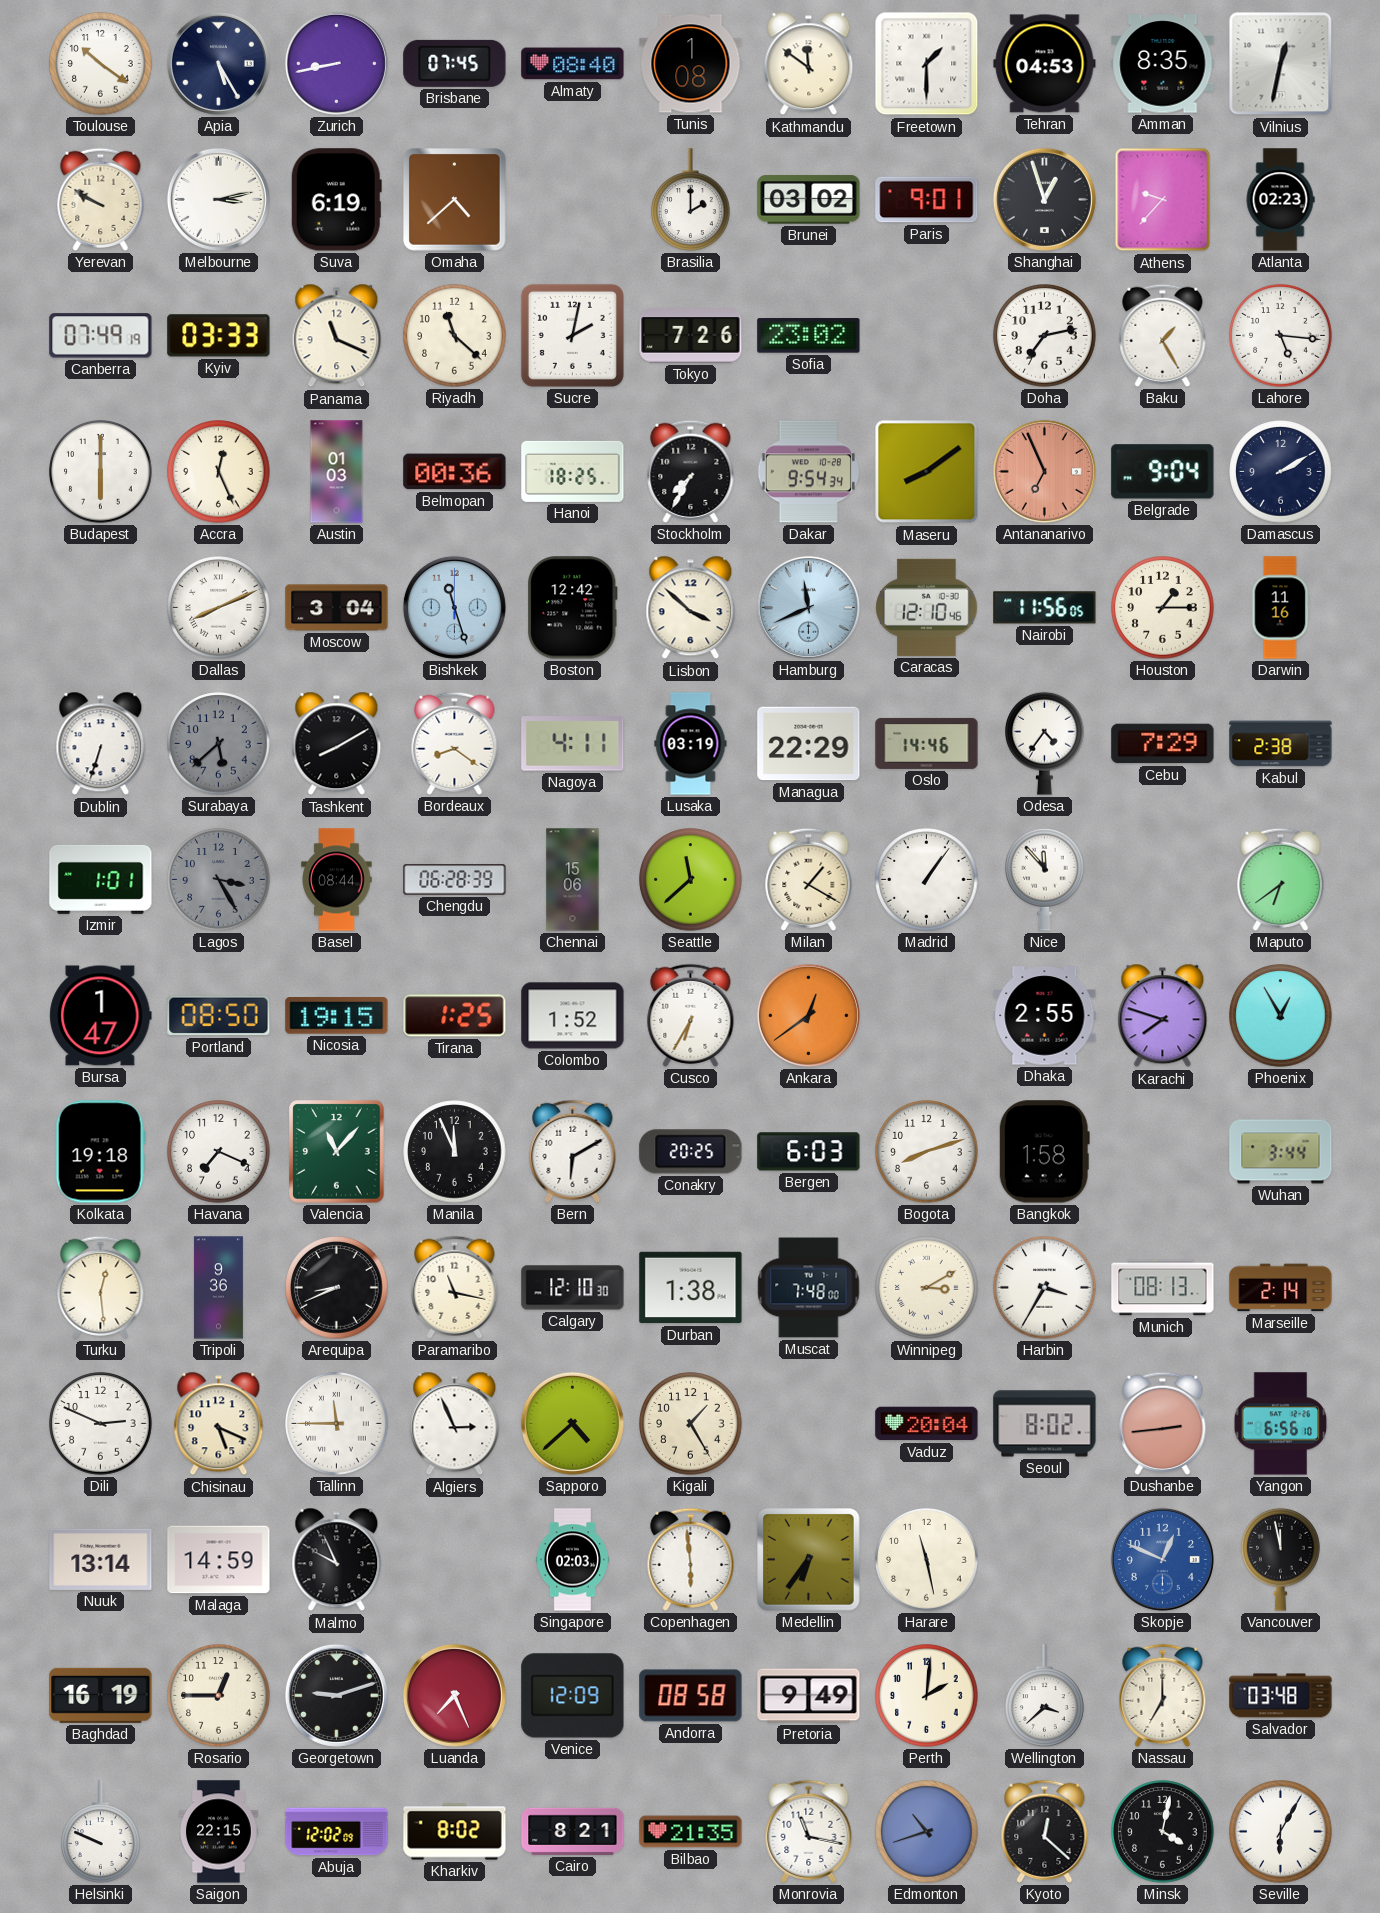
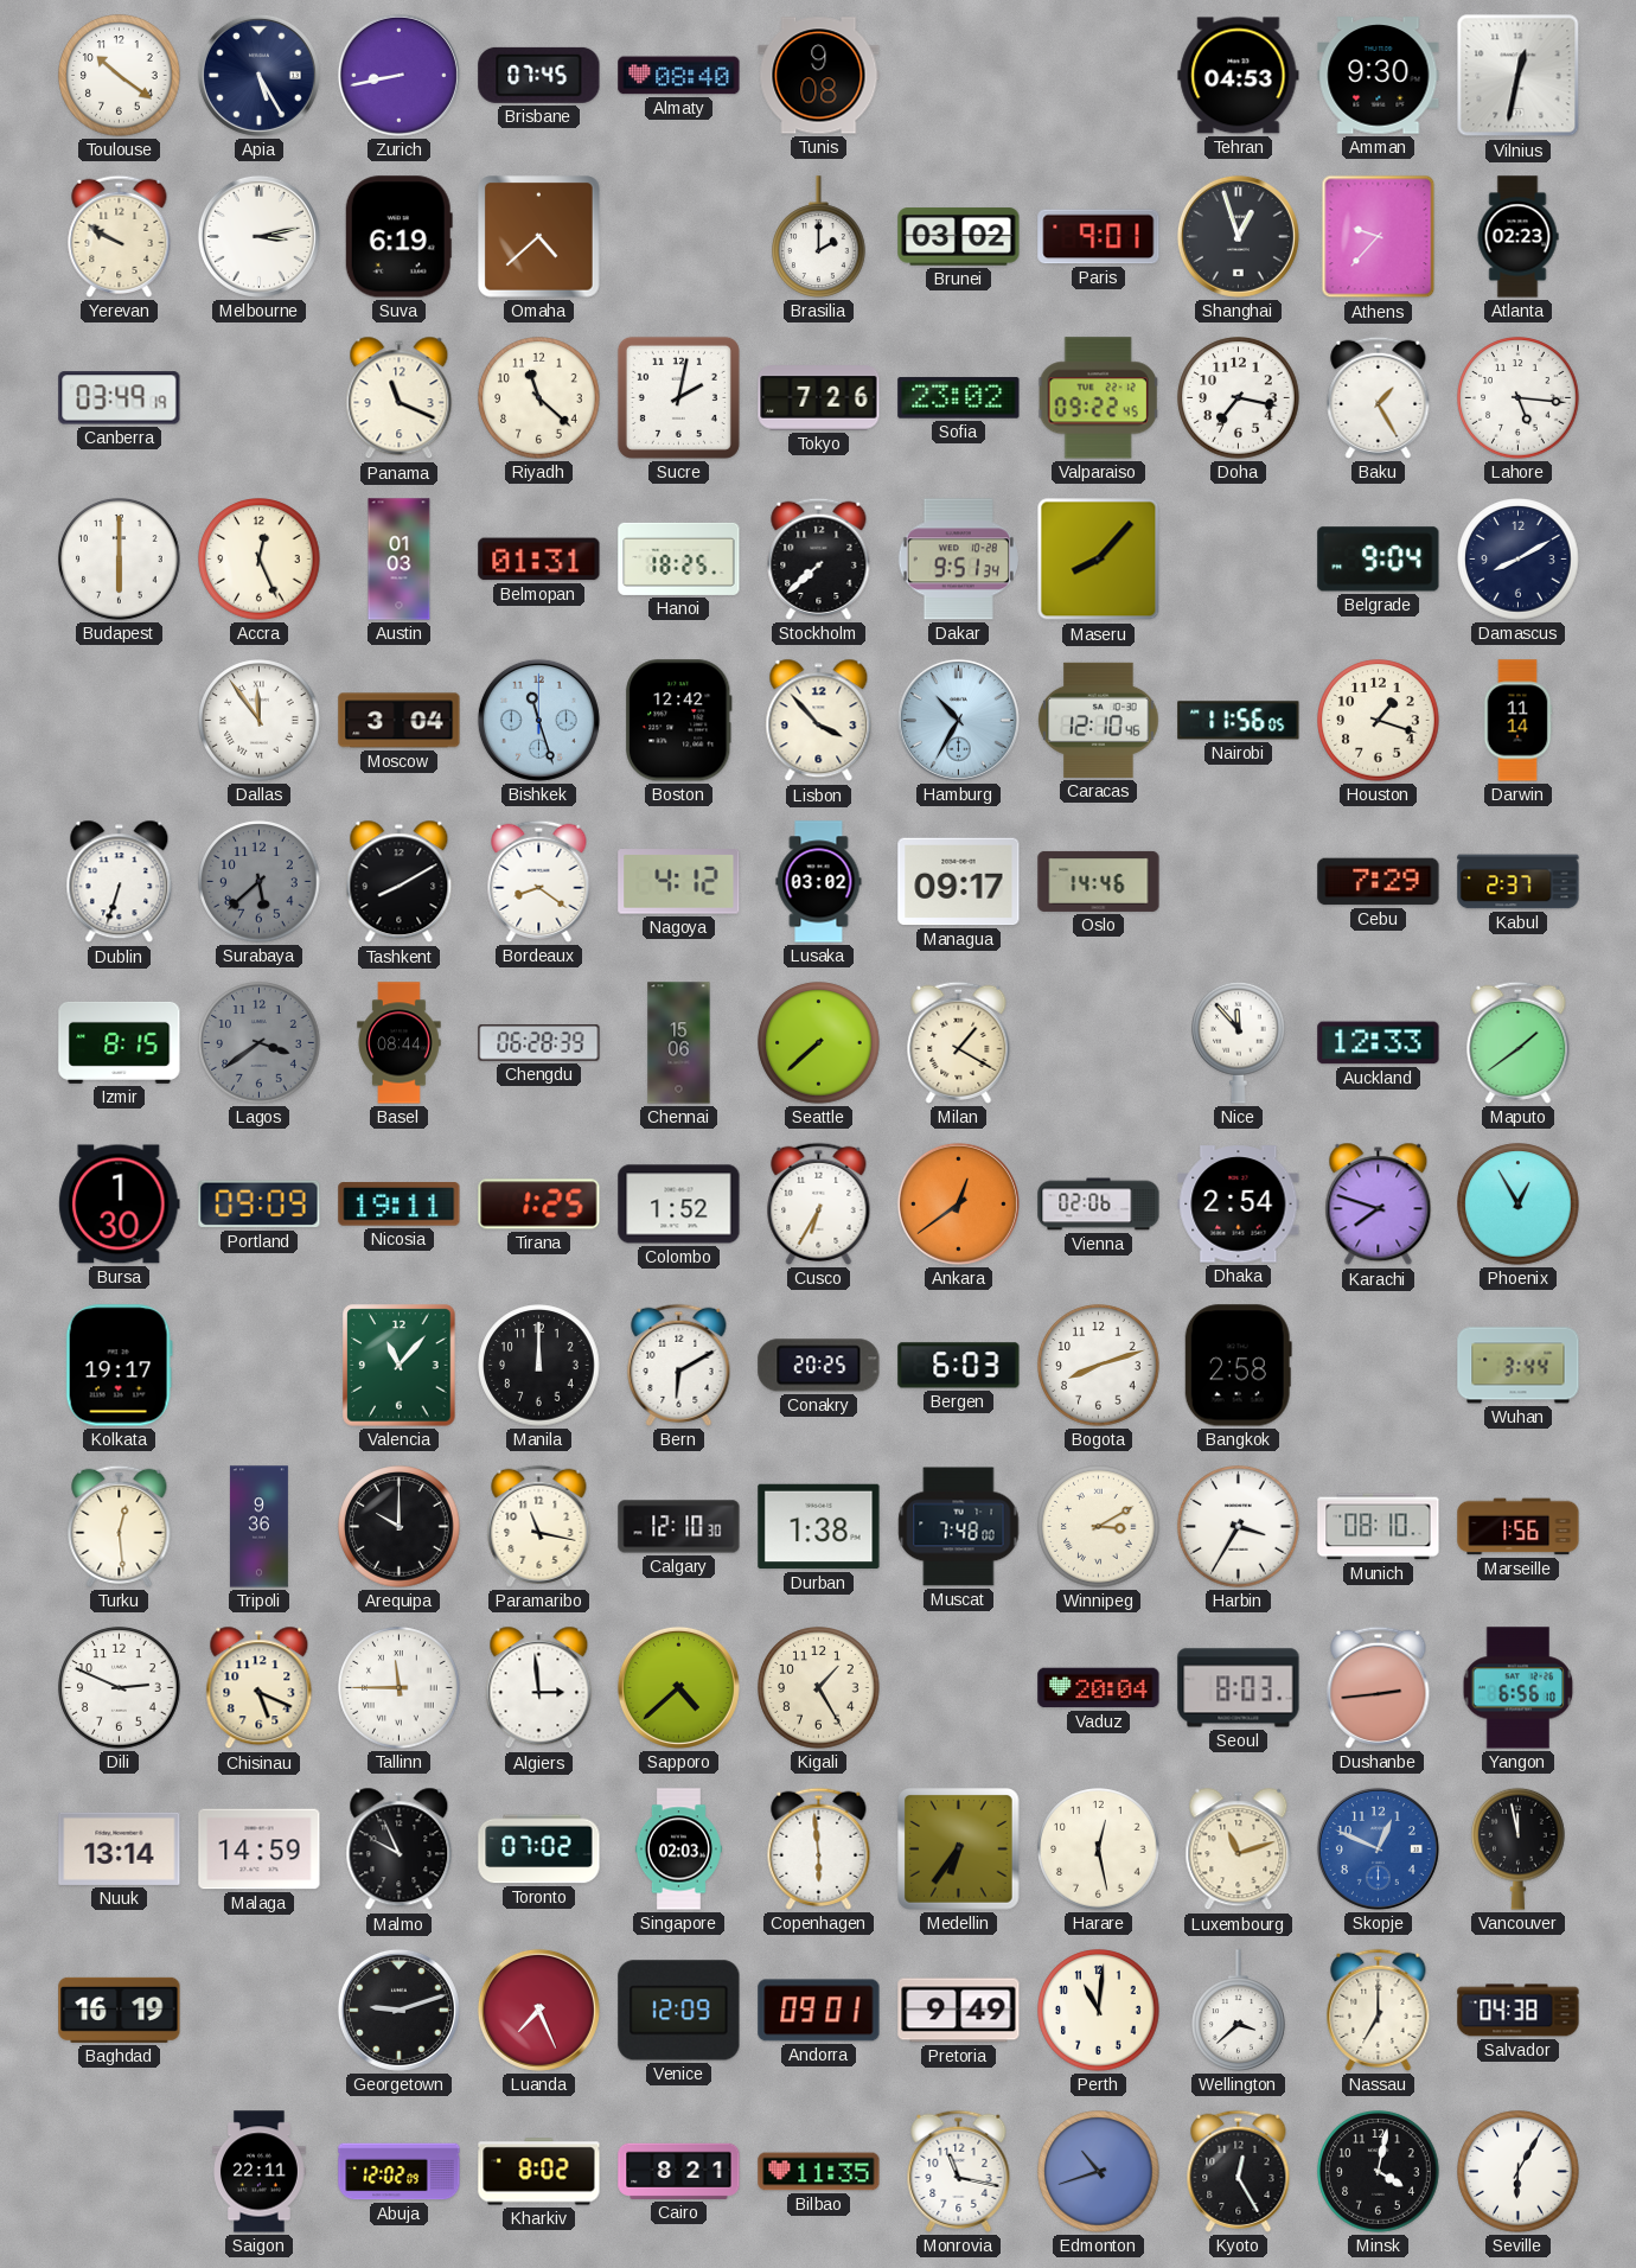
Tunis: 1:08 -> 9:08
Kathmandu: 11:51 -> none
Freetown: 1:30 -> none
Amman: 8:35 -> 9:30
Canberra: 07:49 -> 03:49
Kyiv: 03:33 -> none
Valparaiso: none -> 09:22
Doha: 7:13 -> 7:17
Belmopan: 00:36 -> 01:31
Stockholm: 7:35 -> 7:38
Dakar: 9:54 -> 9:51
Maseru: 8:09 -> 8:07
Antananarivo: 6:56 -> none
Damascus: 2:10 -> 8:10
Dallas: 8:11 -> 11:54
Lisbon: 3:52 -> 3:53
Hamburg: 11:41 -> 10:35
Houston: 1:15 -> 1:18
Darwin: 11:16 -> 11:14
Nagoya: 4:11 -> 4:12
Lusaka: 03:19 -> 03:02
Managua: 22:29 -> 09:17
Odesa: 4:36 -> none
Kabul: 2:38 -> 2:37
Izmir: 1:01 -> 8:15
Lagos: 3:25 -> 3:39
Seattle: 11:38 -> 7:38
Madrid: 1:06 -> none
Auckland: none -> 12:33
Maputo: 6:39 -> 1:39
Bursa: 1:47 -> 1:30
Portland: 08:50 -> 09:09
Nicosia: 19:15 -> 19:11
Vienna: none -> 02:06
Dhaka: 2:55 -> 2:54
Kolkata: 19:18 -> 19:17
Havana: 7:19 -> none
Manila: 11:56 -> 12:00
Bangkok: 1:58 -> 2:58
Arequipa: 8:41 -> 10:00
Munich: 08:13 -> 08:10
Marseille: 2:14 -> 1:56
Algiers: 2:56 -> 2:59
Seoul: 8:02 -> 8:03
Toronto: none -> 07:02
Harare: 11:28 -> 12:28
Luxembourg: none -> 11:12
Rosario: 12:45 -> none
Andorra: 08:58 -> 09:01
Perth: 2:01 -> 11:01
Salvador: 03:48 -> 04:38
Helsinki: 9:49 -> none
Saigon: 22:15 -> 22:11
Bilbao: 21:35 -> 11:35
Kyoto: 12:22 -> 12:25
